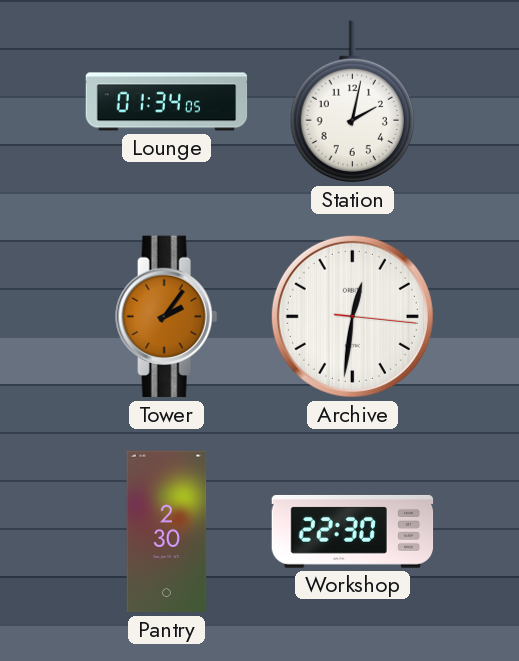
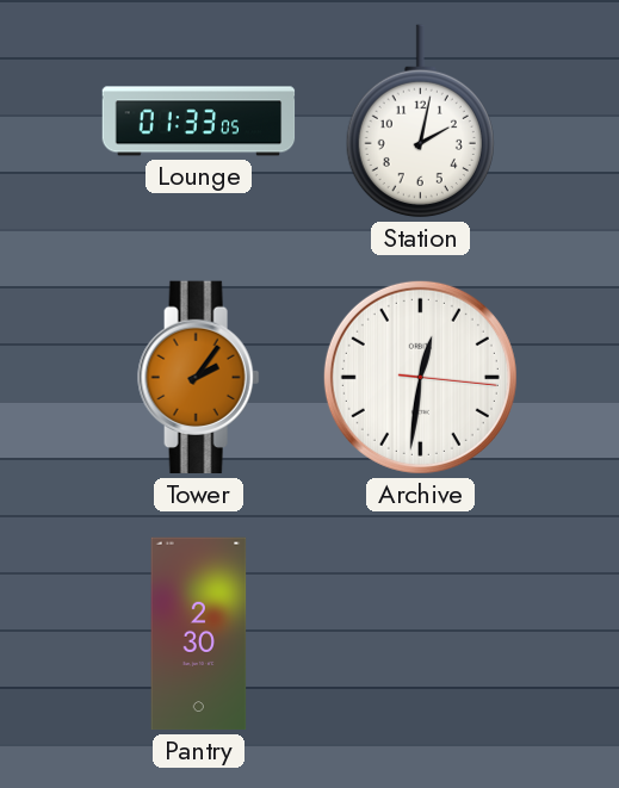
Lounge: 01:34 -> 01:33
Workshop: 22:30 -> none
